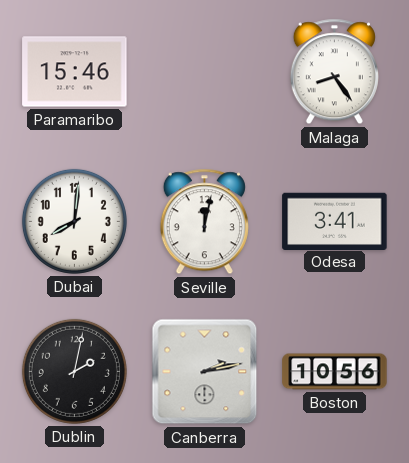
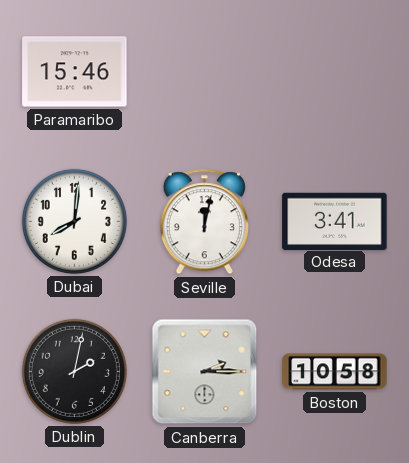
Malaga: 8:24 -> none
Canberra: 2:13 -> 2:15
Boston: 10:56 -> 10:58
